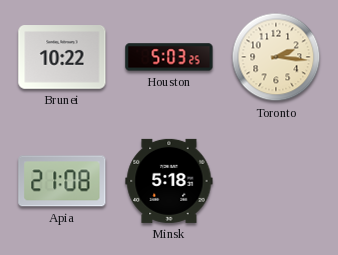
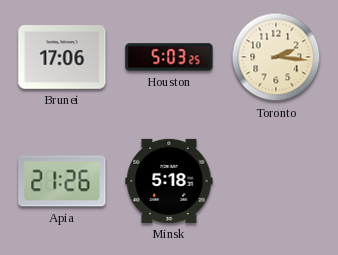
Brunei: 10:22 -> 17:06
Apia: 21:08 -> 21:26
